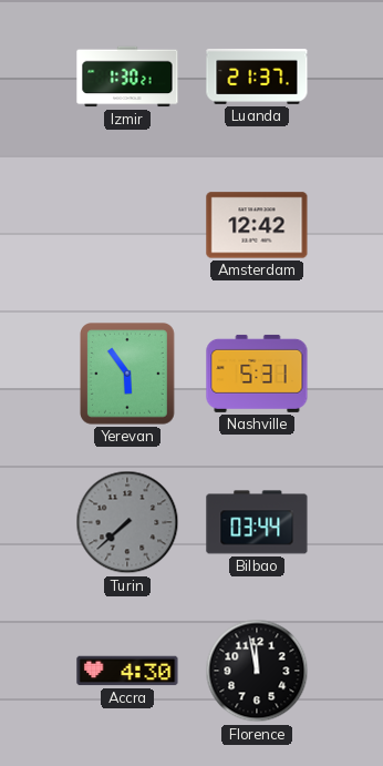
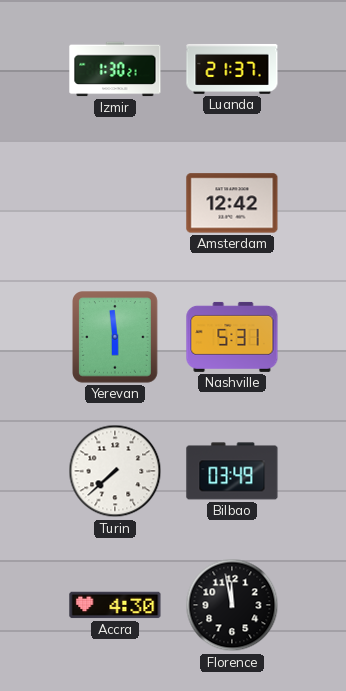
Yerevan: 5:54 -> 5:59
Turin dial: grey -> white
Bilbao: 03:44 -> 03:49
